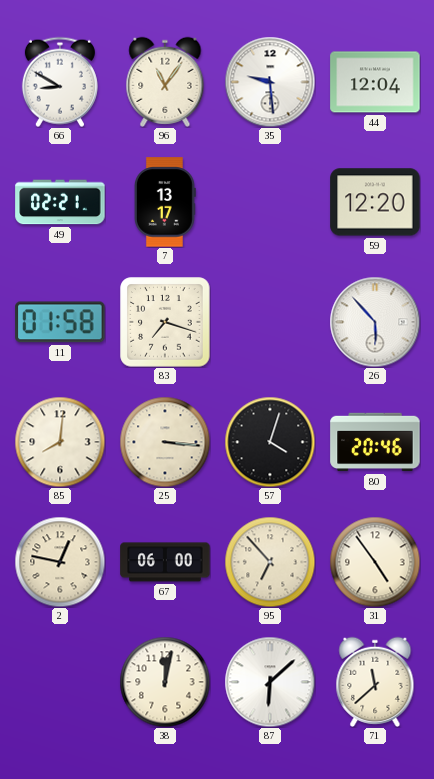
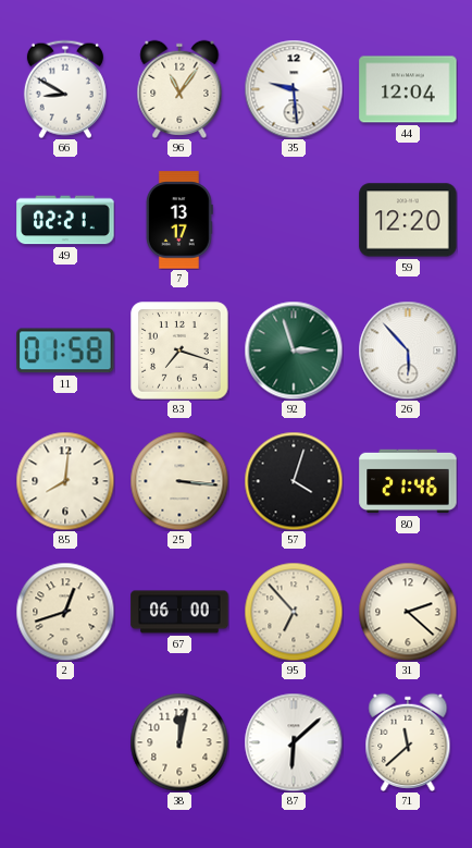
92: none -> 2:57
80: 20:46 -> 21:46
2: 12:47 -> 12:42
31: 4:54 -> 2:22
